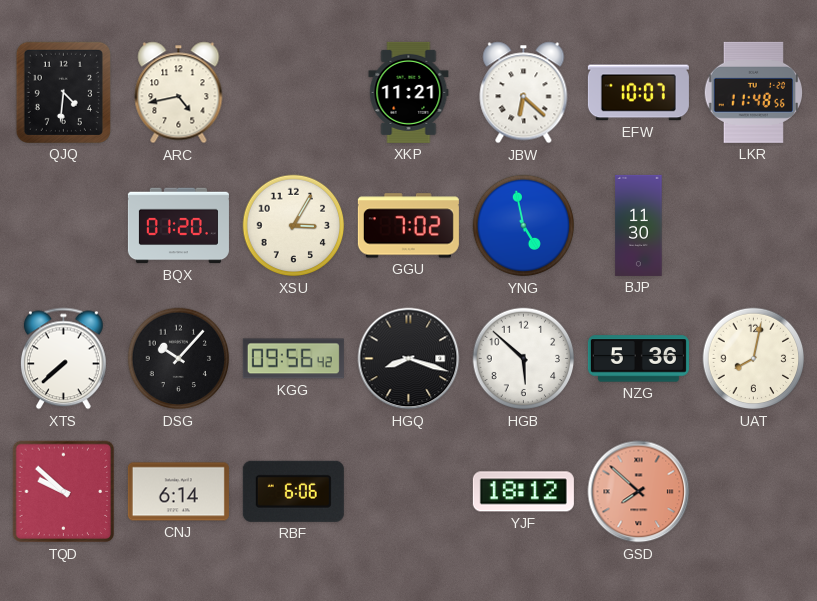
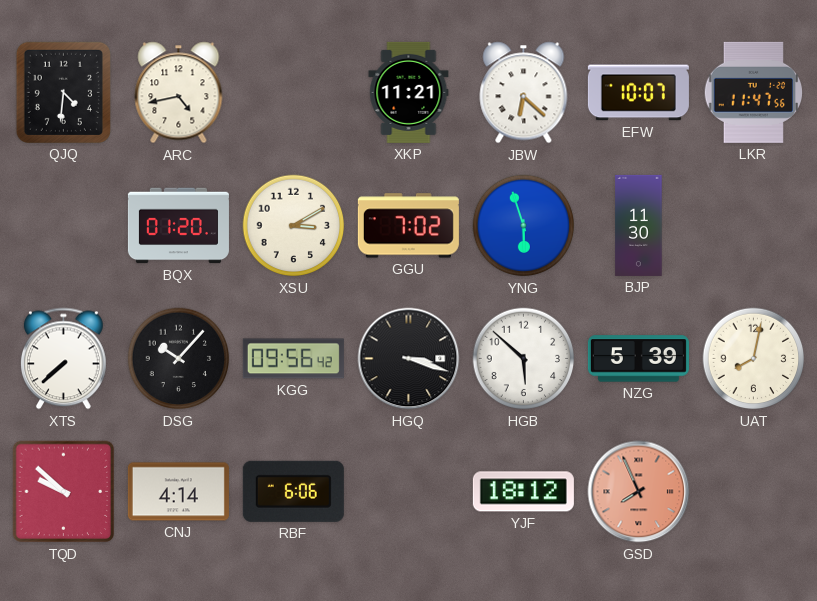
LKR: 11:48 -> 11:47
XSU: 3:05 -> 3:10
YNG: 4:58 -> 5:57
HGQ: 8:18 -> 3:18
NZG: 5:36 -> 5:39
CNJ: 6:14 -> 4:14
GSD: 7:52 -> 7:56
